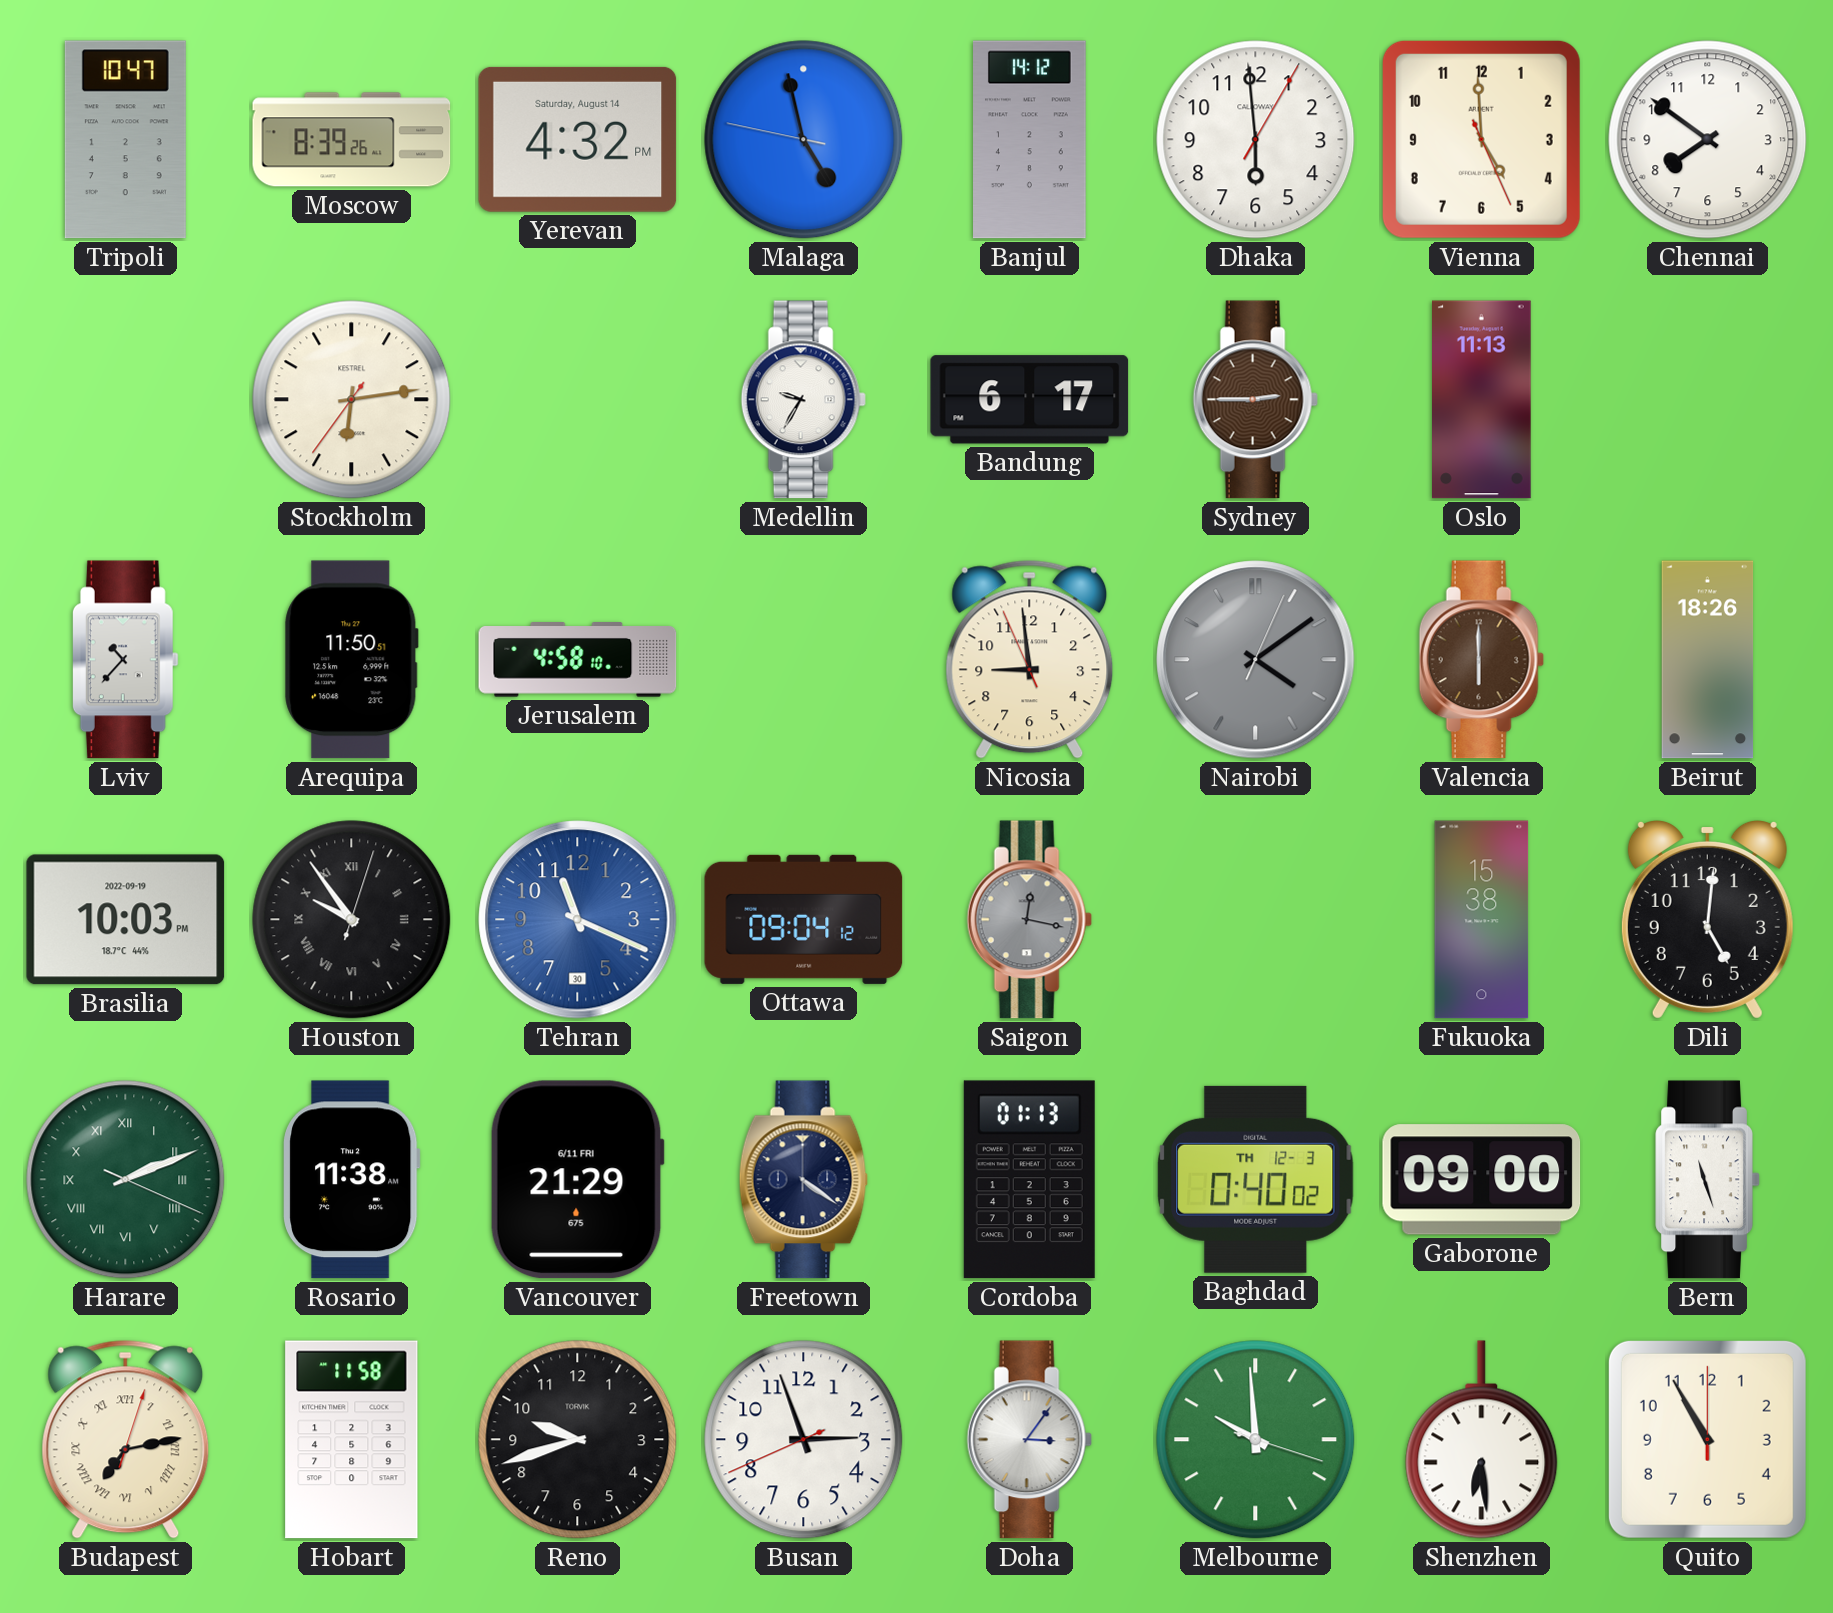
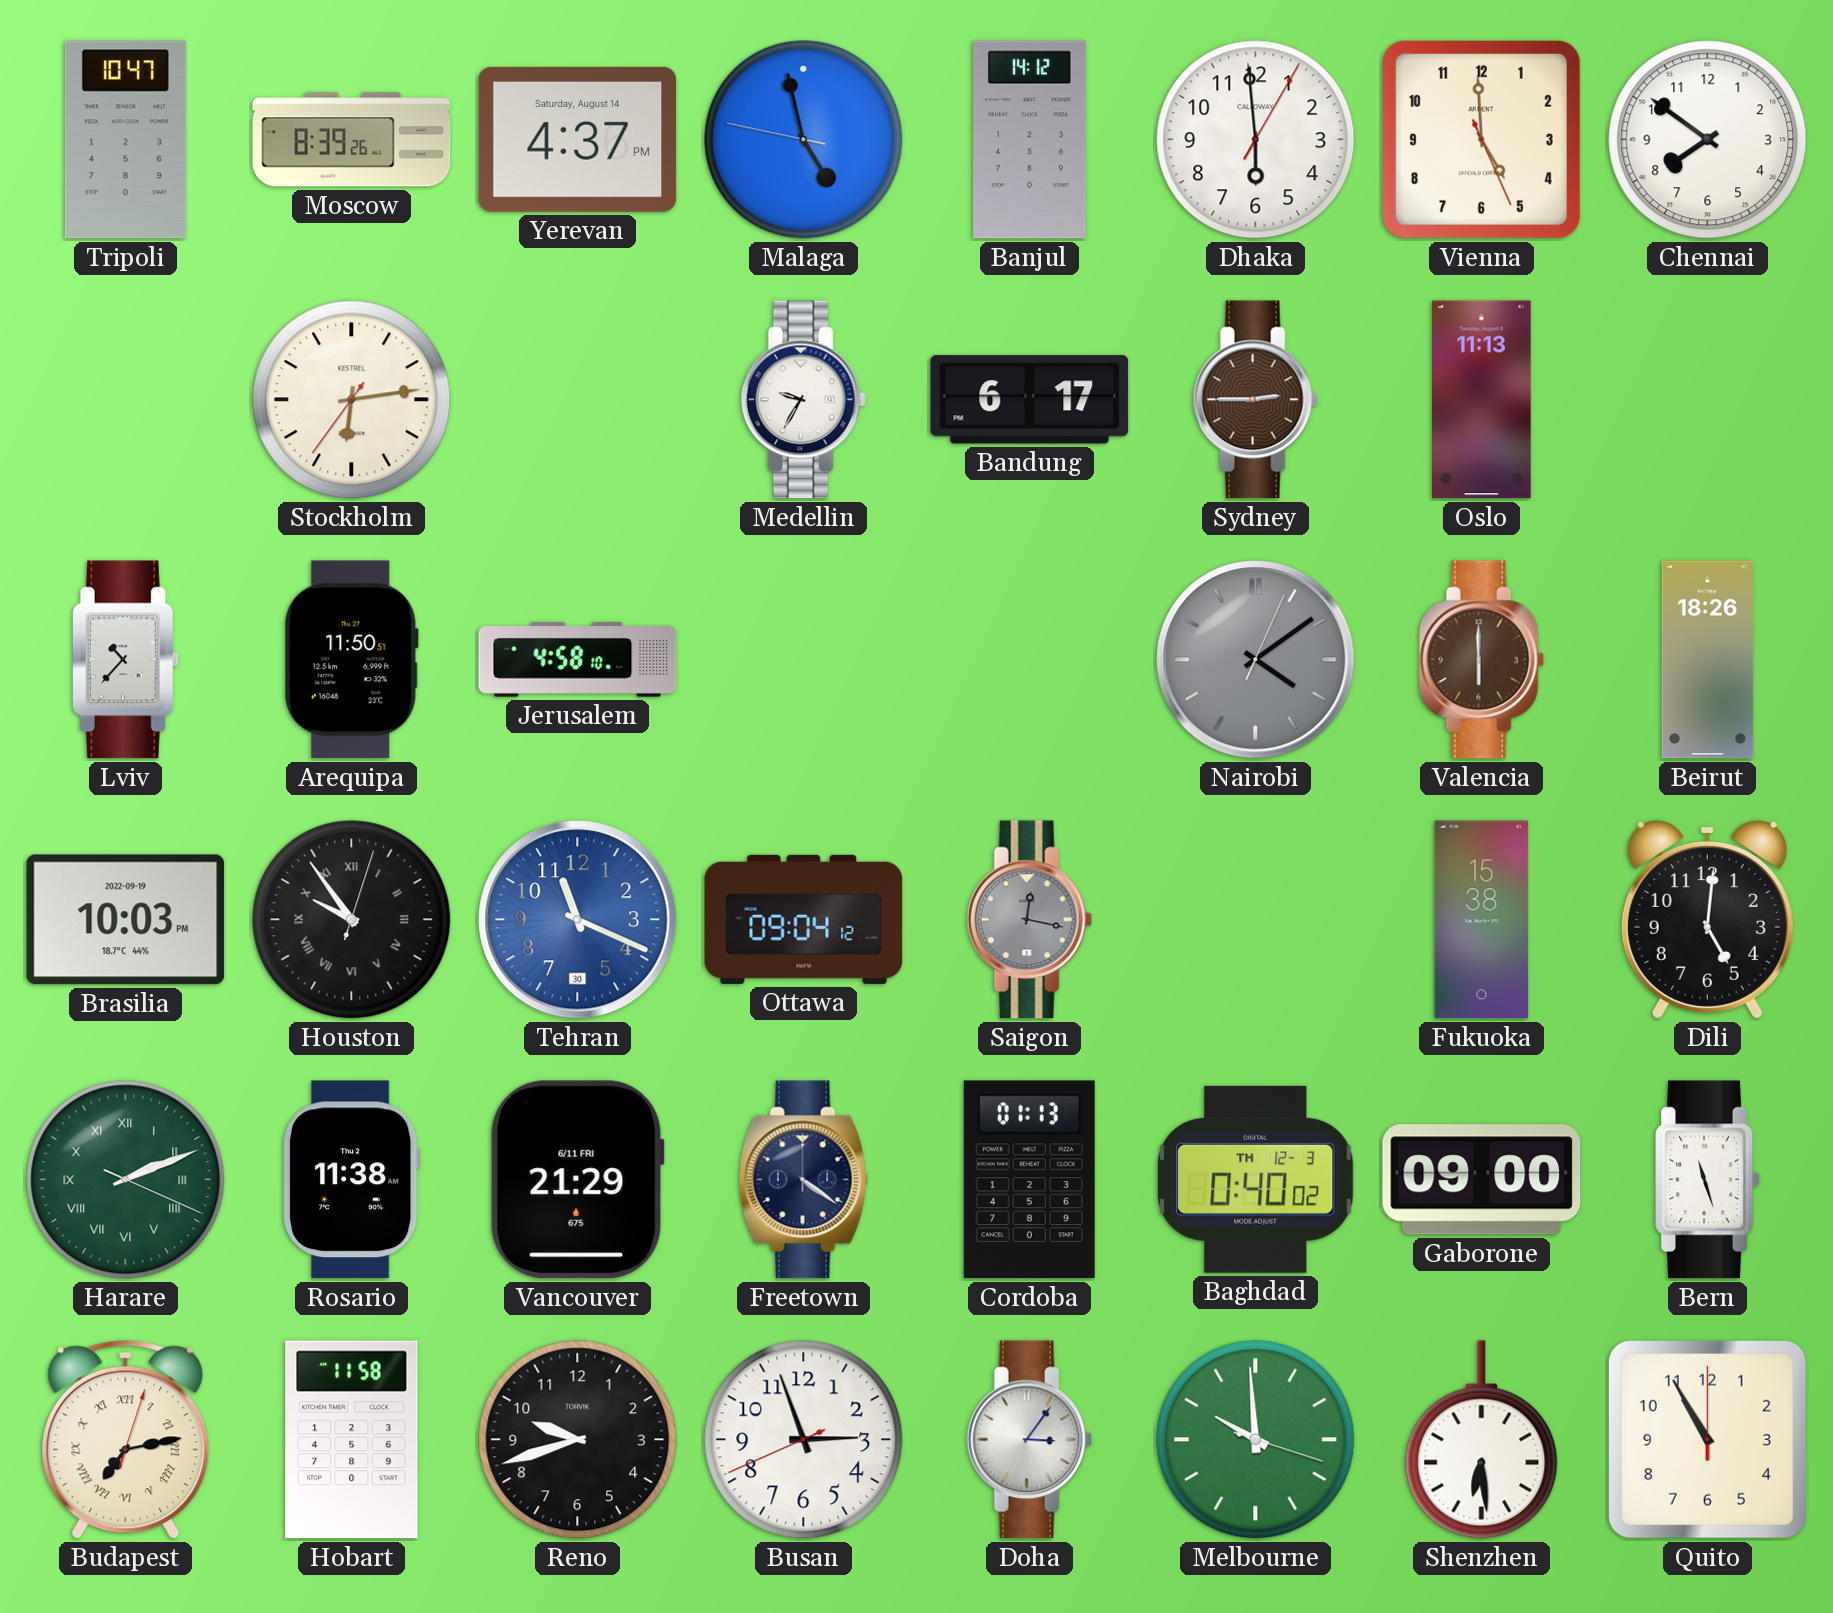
Yerevan: 4:32 -> 4:37
Nicosia: 8:58 -> none
